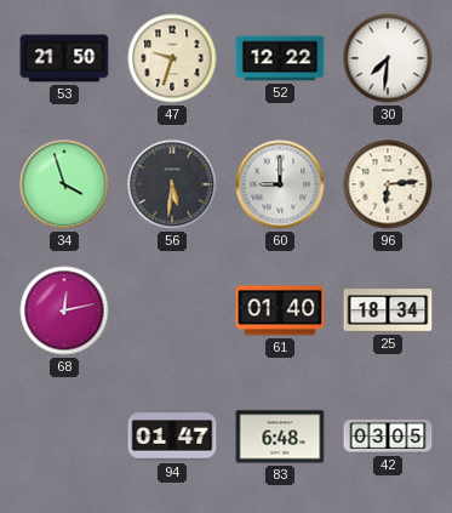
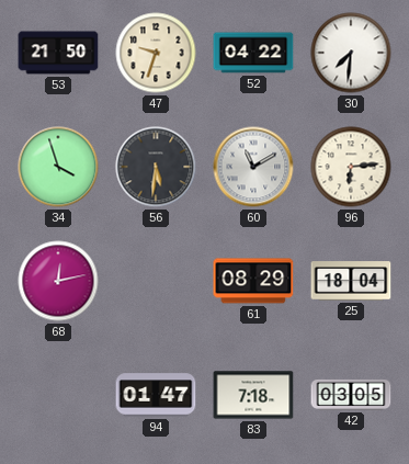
52: 12:22 -> 04:22
60: 9:00 -> 11:10
61: 01:40 -> 08:29
25: 18:34 -> 18:04
83: 6:48 -> 7:18
